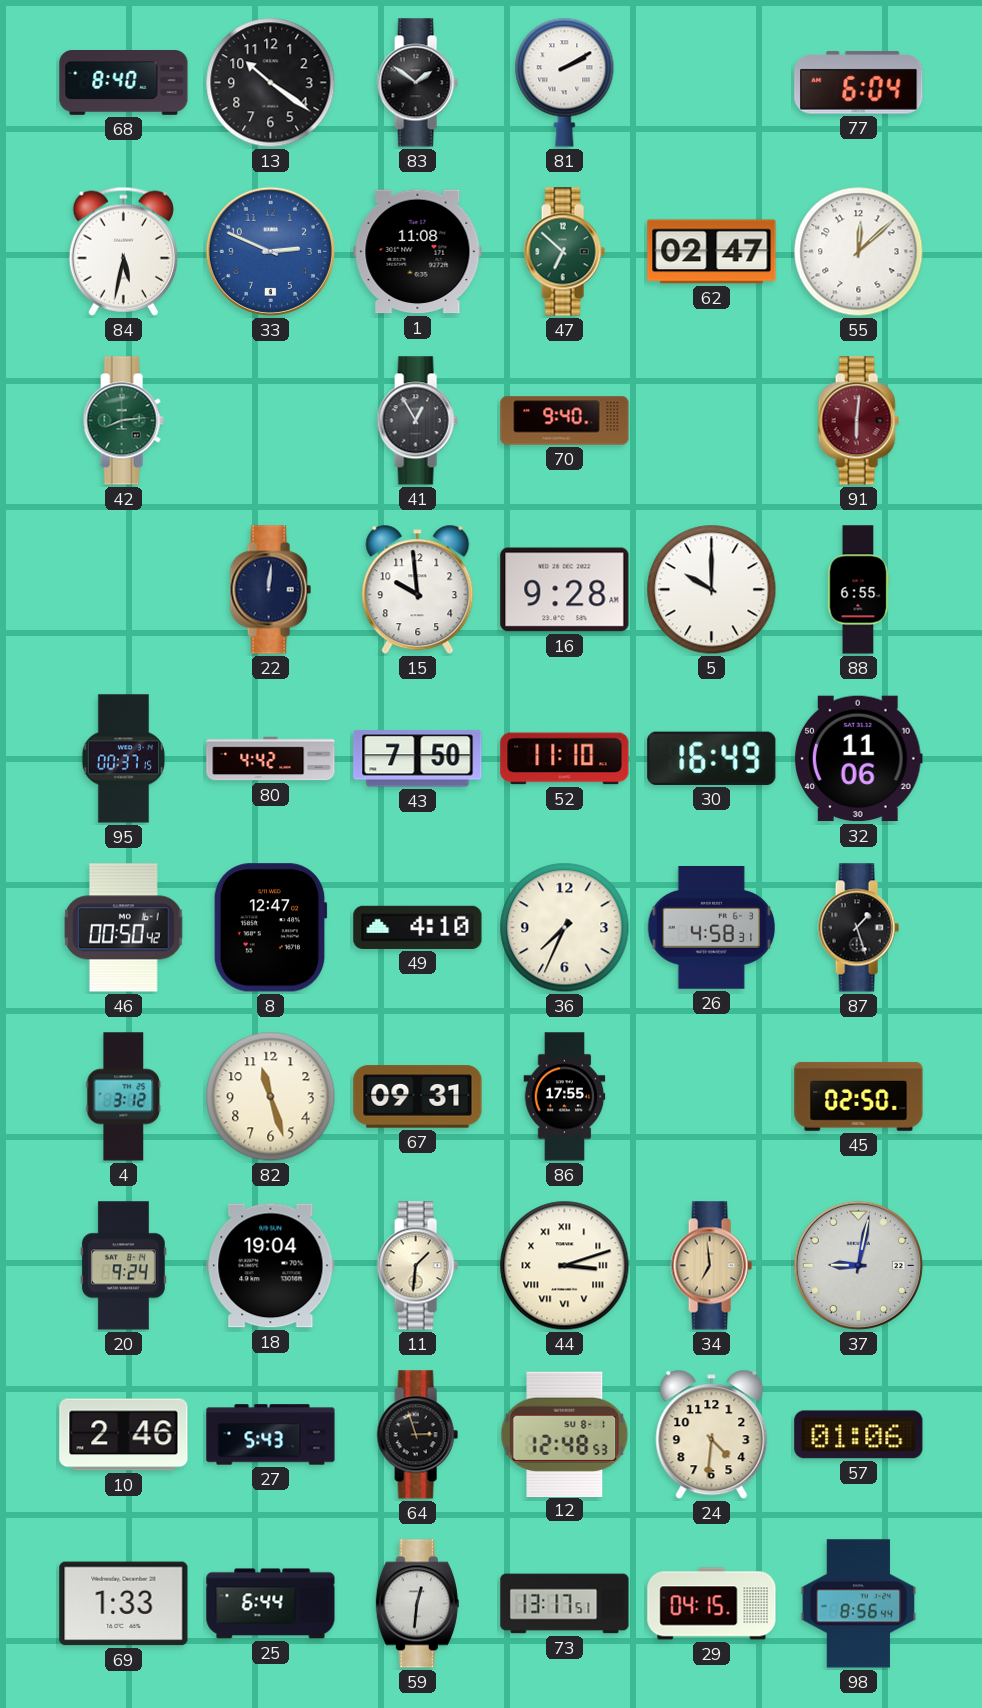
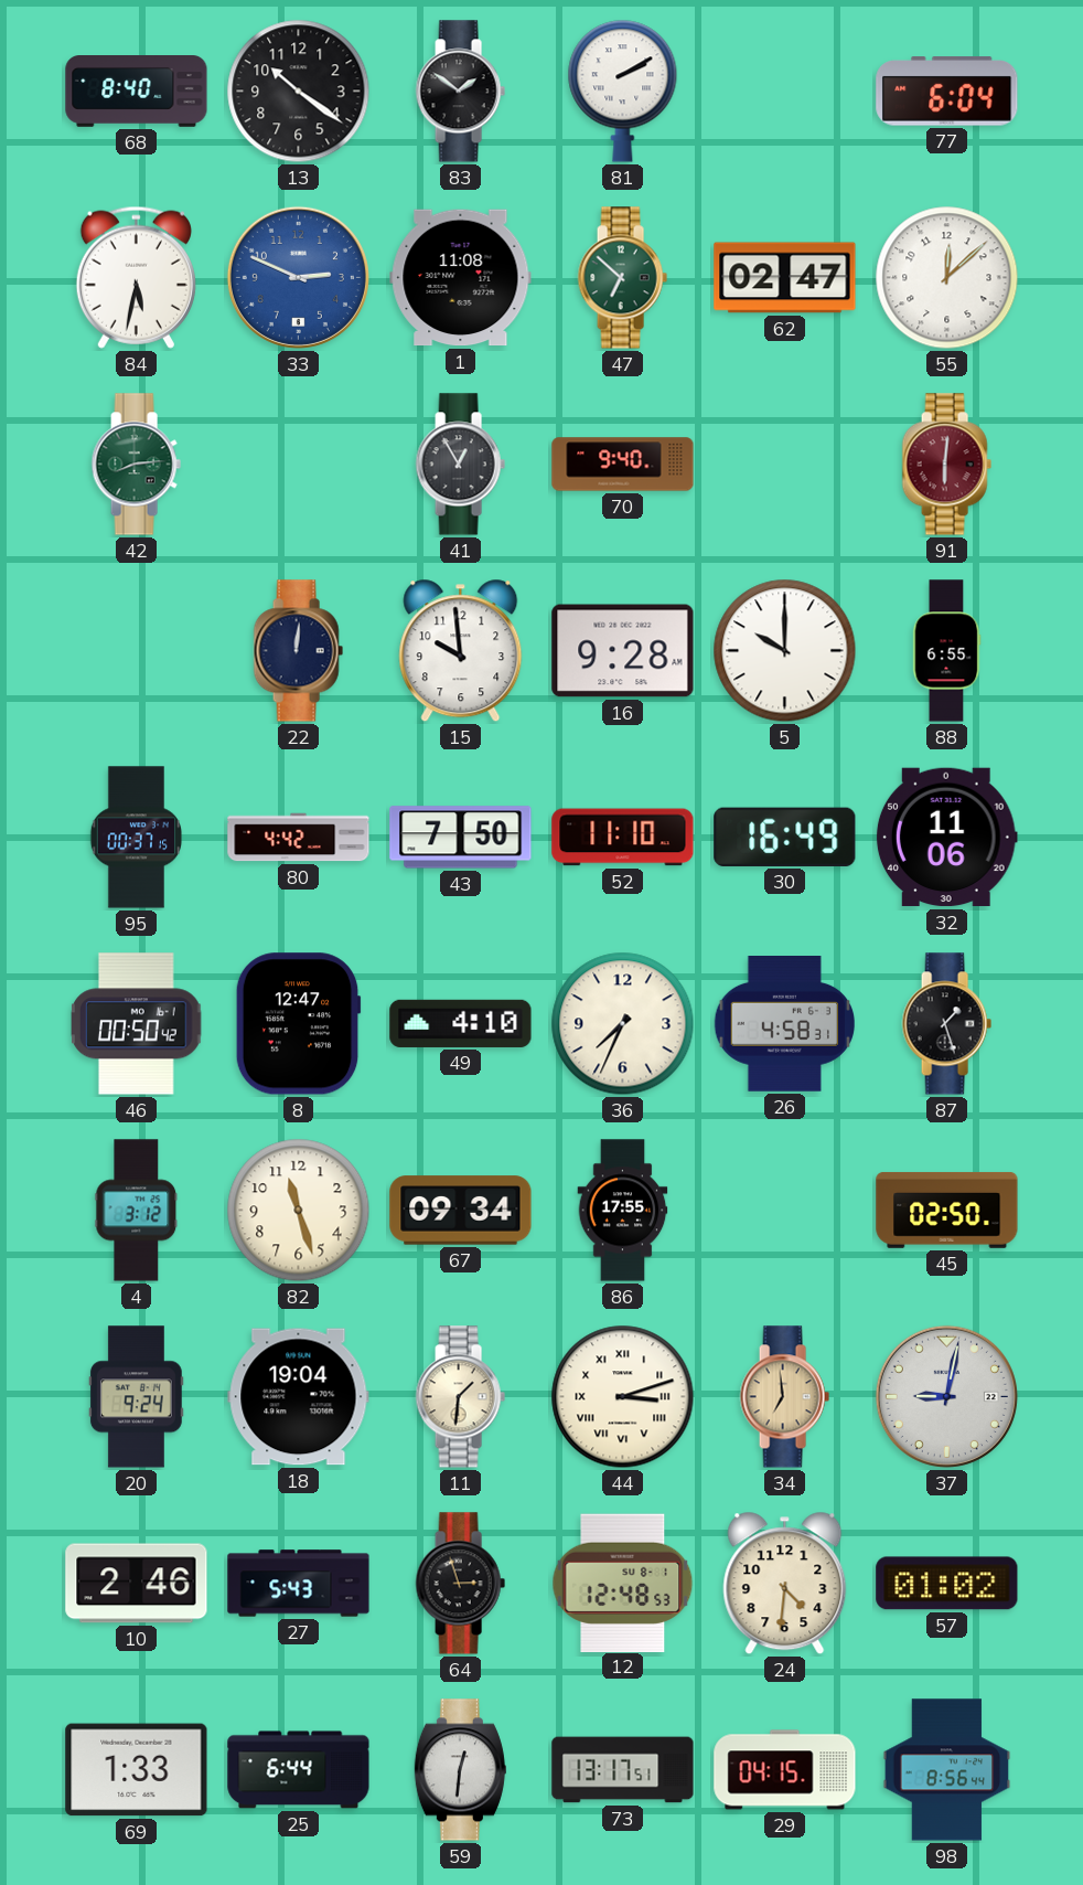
67: 09:31 -> 09:34
57: 01:06 -> 01:02
